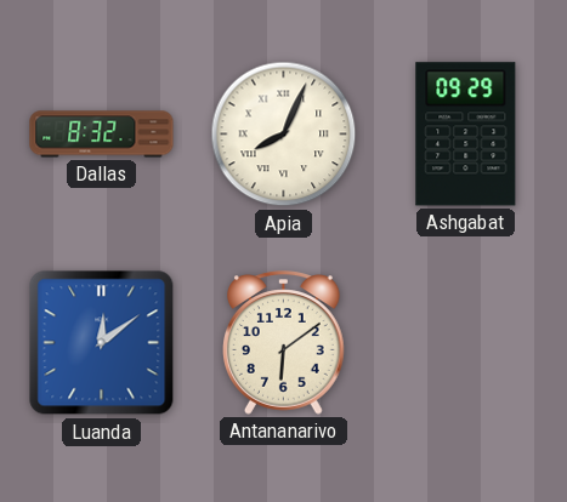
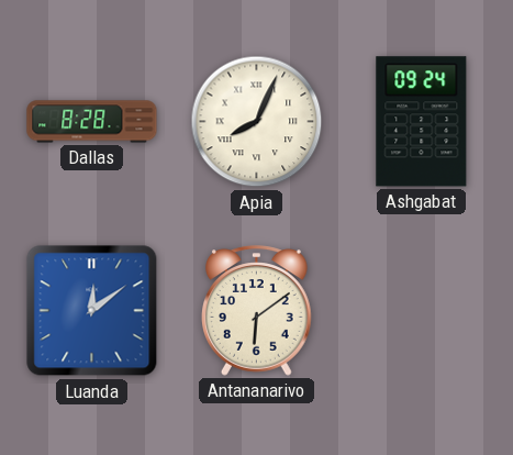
Dallas: 8:32 -> 8:28
Ashgabat: 09:29 -> 09:24
